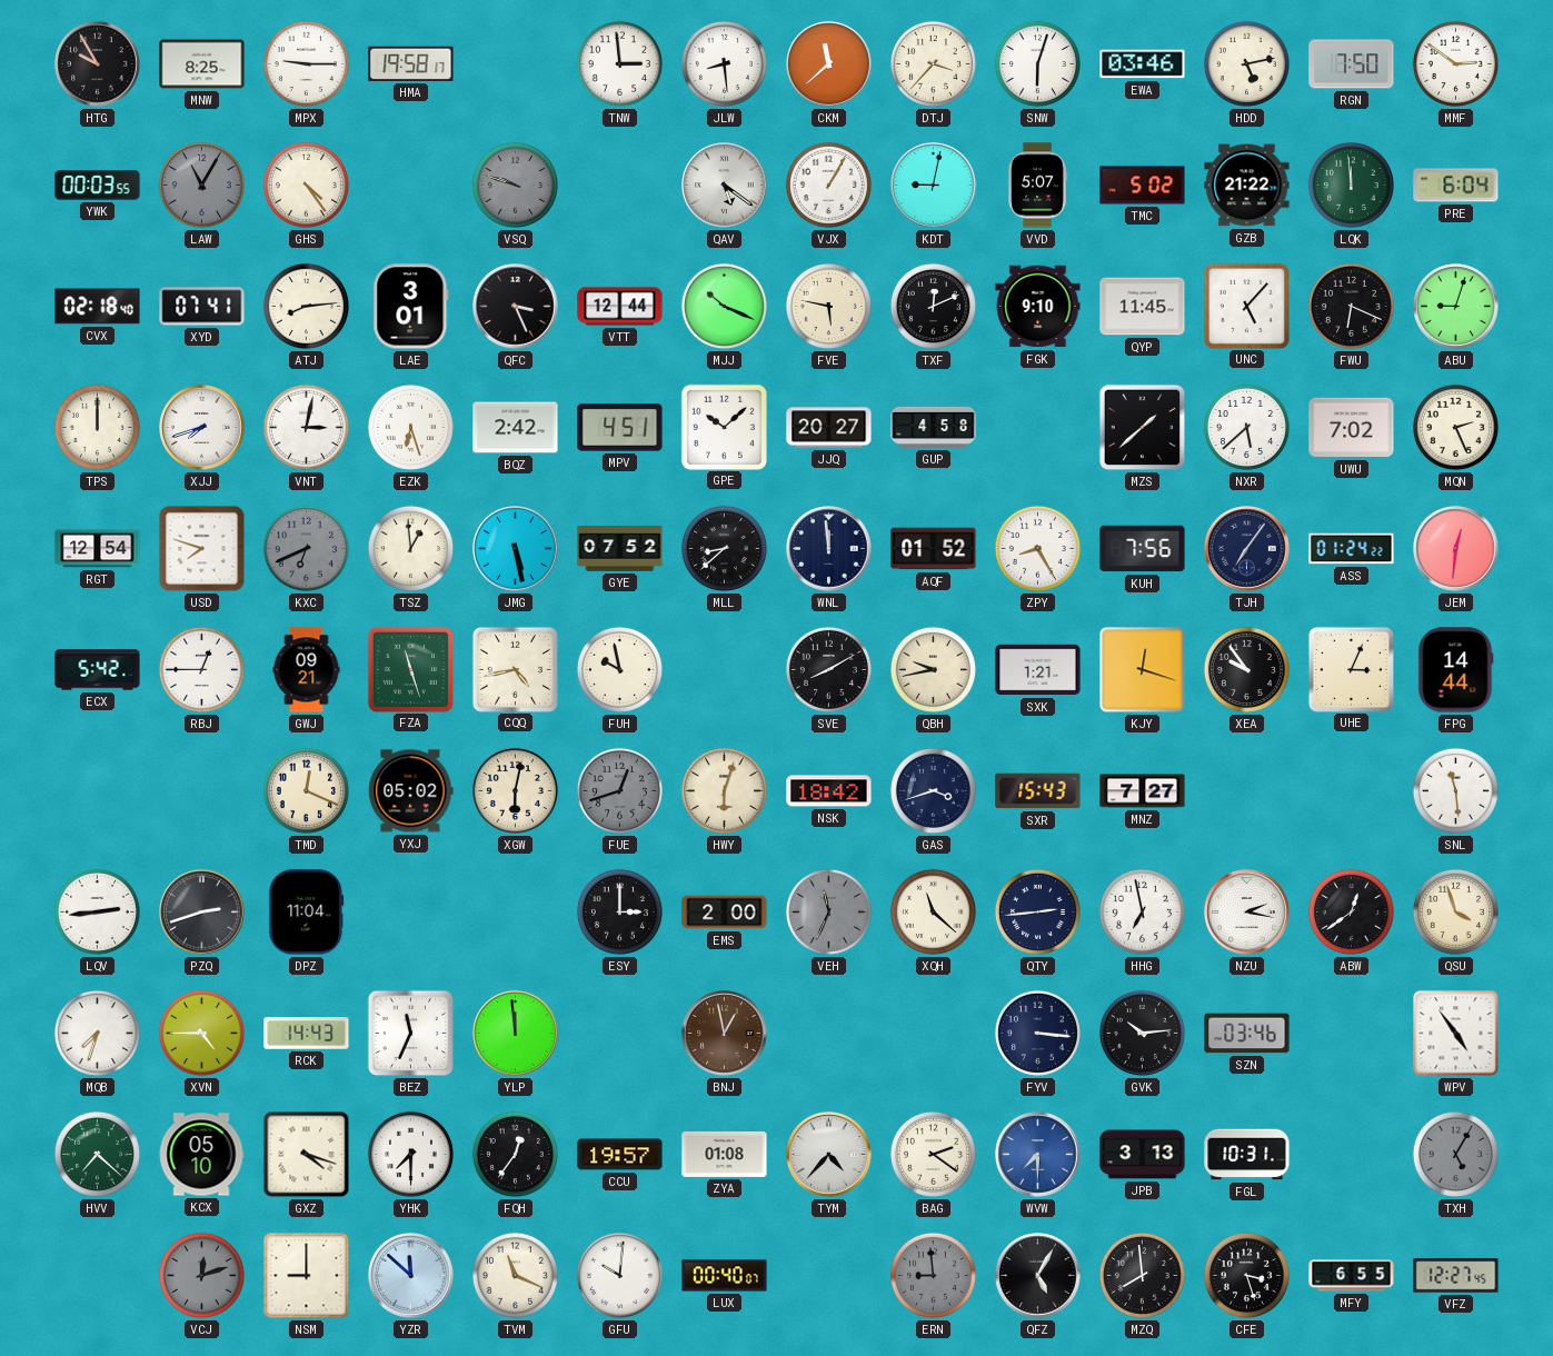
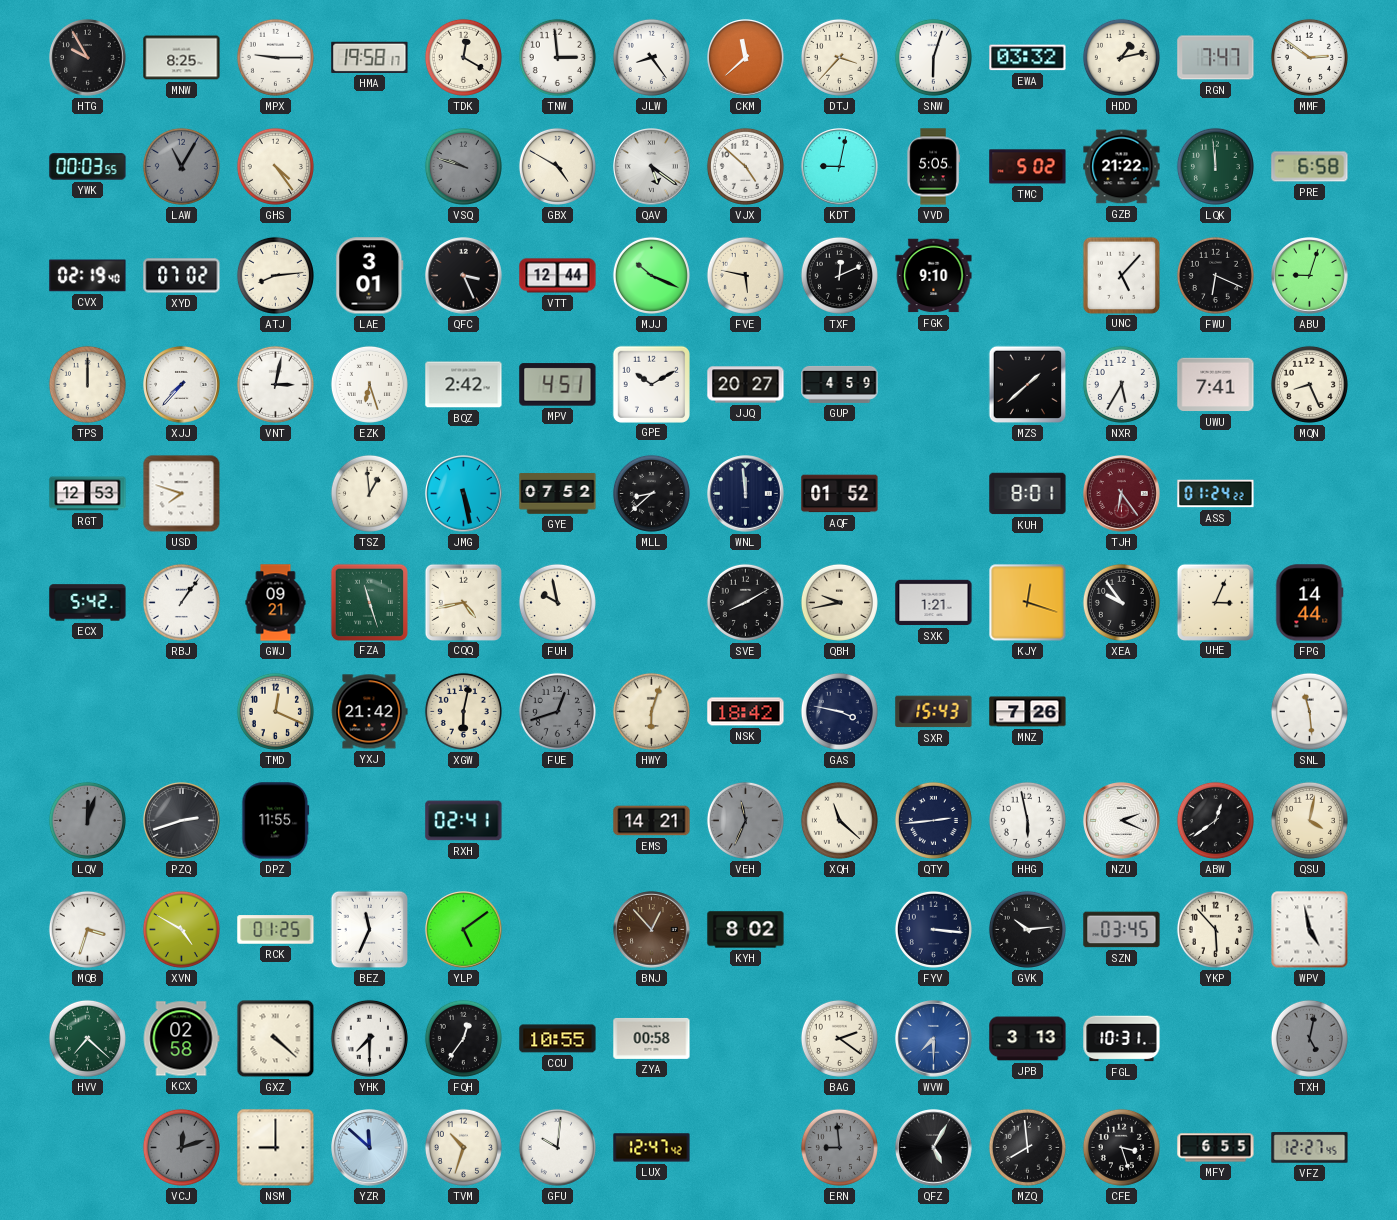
TDK: none -> 12:20
JLW: 8:29 -> 8:24
EWA: 03:46 -> 03:32
HDD: 5:13 -> 1:13
RGN: 7:50 -> 7:47
GBX: none -> 4:50
VJX: 1:05 -> 4:52
VVD: 5:07 -> 5:05
PRE: 6:04 -> 6:58
CVX: 02:18 -> 02:19
XYD: 07:41 -> 07:02
QYP: 11:45 -> none
XJJ: 7:42 -> 7:37
GPE: 10:08 -> 10:10
GUP: 4:58 -> 4:59
NXR: 5:38 -> 5:35
UWU: 7:02 -> 7:41
MQN: 2:26 -> 8:26
RGT: 12:54 -> 12:53
KXC: 6:41 -> none
ZPY: 8:25 -> none
KUH: 7:56 -> 8:01
TJH: 7:06 -> 6:24
TJH dial: navy -> burgundy
JEM: 12:31 -> none
RBJ: 12:45 -> 1:06
YXJ: 05:02 -> 21:42
GAS: 3:42 -> 3:47
MNZ: 7:27 -> 7:26
LQV: 2:44 -> 12:03
LQV dial: white -> grey
DPZ: 11:04 -> 11:55
RXH: none -> 02:41
ESY: 3:00 -> none
EMS: 2:00 -> 14:21
HHG: 6:58 -> 5:58
NZU: 2:17 -> 2:19
QSU: 3:57 -> 4:02
MQB: 7:33 -> 3:33
XVN: 4:45 -> 4:50
RCK: 14:43 -> 01:25
YLP: 11:59 -> 5:09
BNJ: 12:58 -> 12:53
KYH: none -> 8:02
SZN: 03:46 -> 03:45
YKP: none -> 5:53
WPV: 4:54 -> 4:58
KCX: 05:10 -> 02:58
GXZ: 4:18 -> 4:22
CCU: 19:57 -> 10:55
ZYA: 01:08 -> 00:58
TYM: 4:37 -> none
TXH: 5:05 -> 5:02
TVM: 11:19 -> 10:33
LUX: 00:40 -> 12:47
